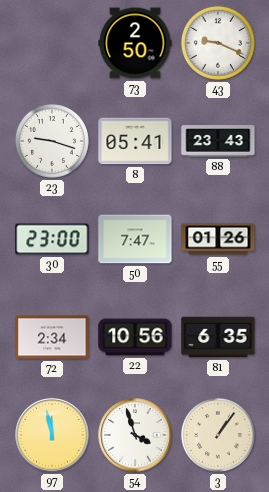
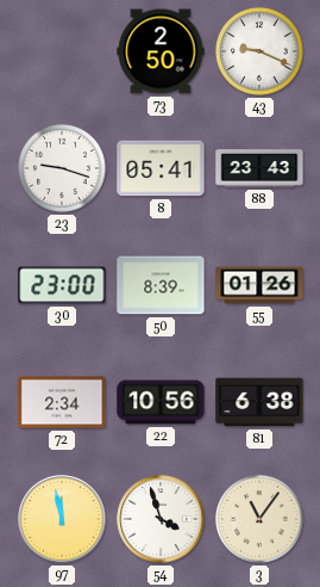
50: 7:47 -> 8:39
81: 6:35 -> 6:38
3: 1:06 -> 11:06
